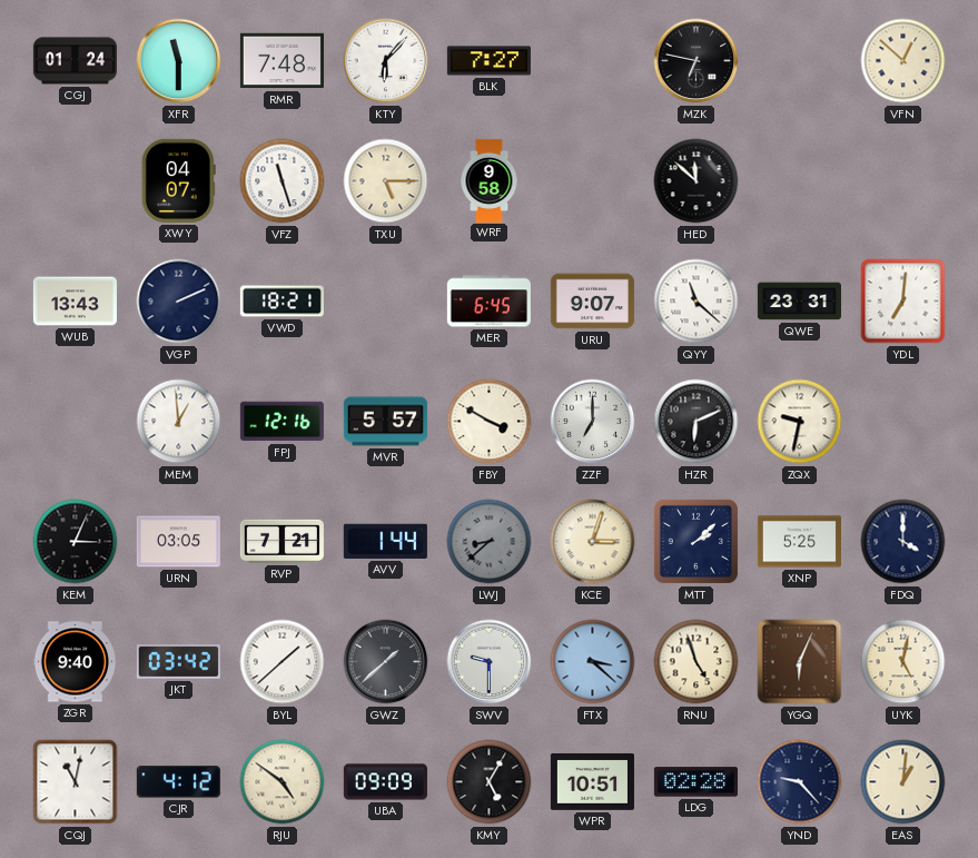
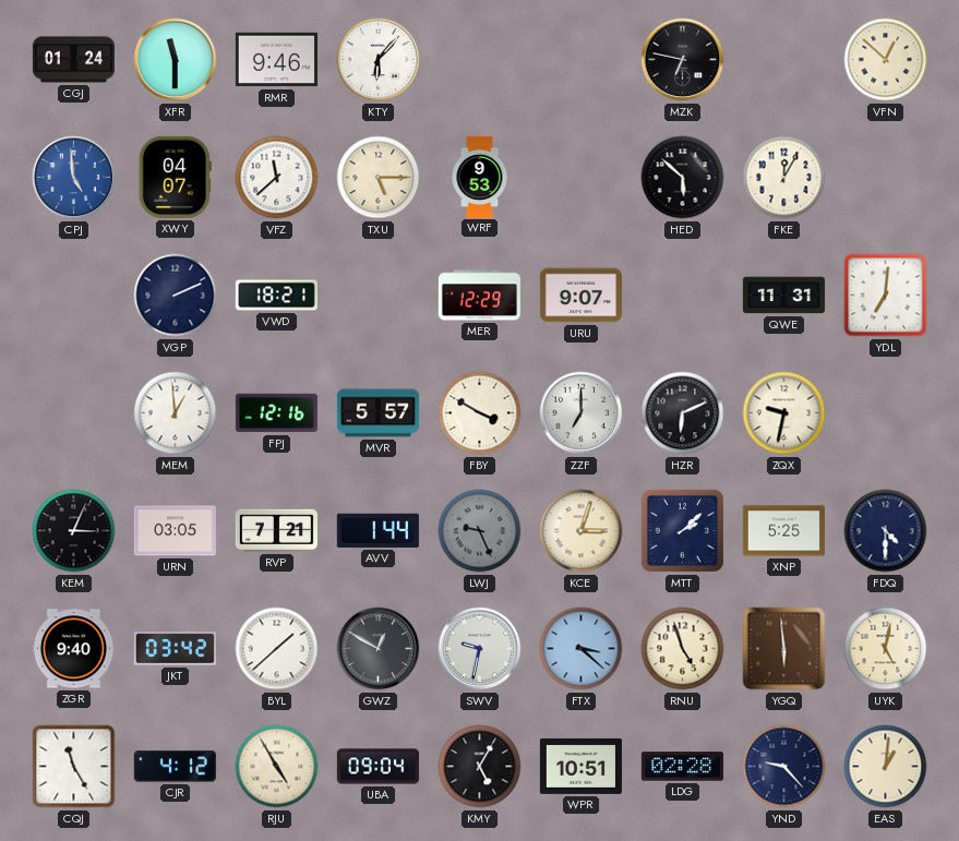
RMR: 7:48 -> 9:46
BLK: 7:27 -> none
CPJ: none -> 4:59
VFZ: 11:27 -> 11:38
WRF: 9:58 -> 9:53
HED: 11:52 -> 5:52
FKE: none -> 12:05
WUB: 13:43 -> none
MER: 6:45 -> 12:29
QYY: 11:22 -> none
QWE: 23:31 -> 11:31
LWJ: 8:38 -> 9:26
FDQ: 4:00 -> 4:30
GWZ: 1:38 -> 12:50
SWV: 9:30 -> 9:32
YGQ: 6:04 -> 5:59
CQJ: 11:02 -> 11:25
RJU: 4:51 -> 4:55
UBA: 09:09 -> 09:04
